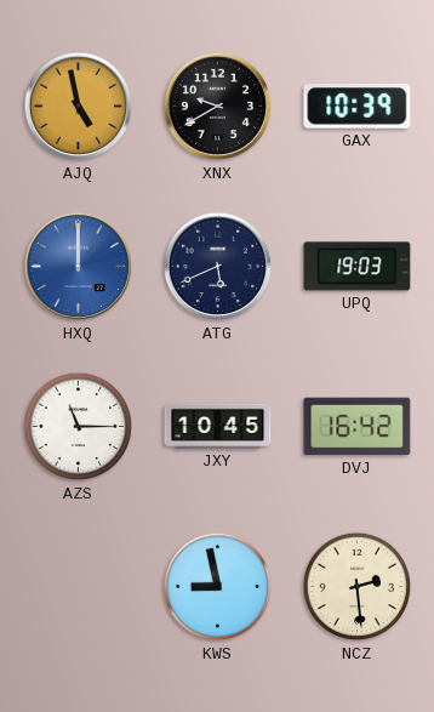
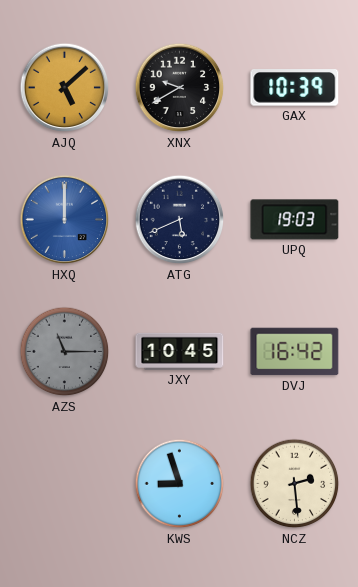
AJQ: 4:58 -> 5:08
AZS dial: white -> grey
KWS: 8:58 -> 8:57
